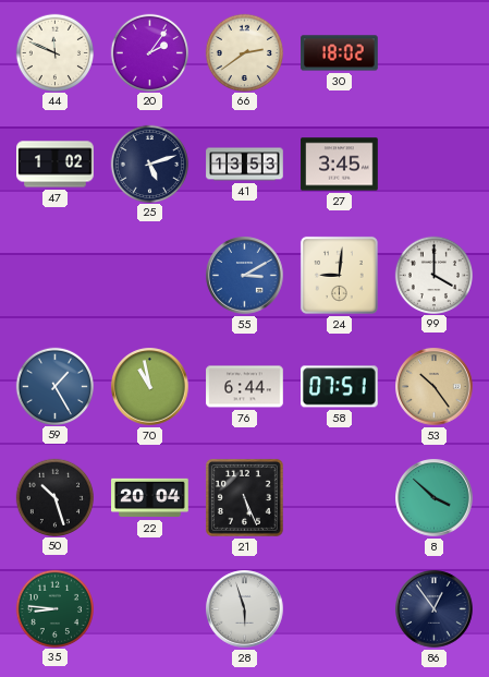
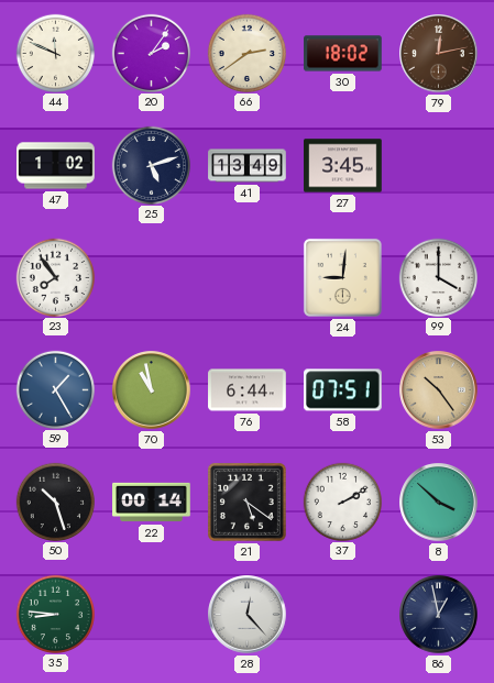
79: none -> 12:13
41: 13:53 -> 13:49
23: none -> 7:54
55: 3:10 -> none
22: 20:04 -> 00:14
21: 5:26 -> 5:21
37: none -> 2:10
28: 5:57 -> 12:23
86: 12:54 -> 12:58
